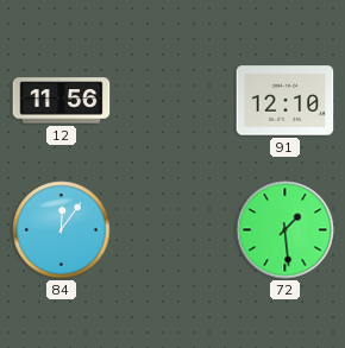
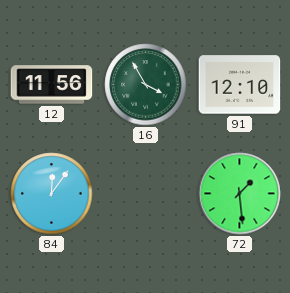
16: none -> 3:55
